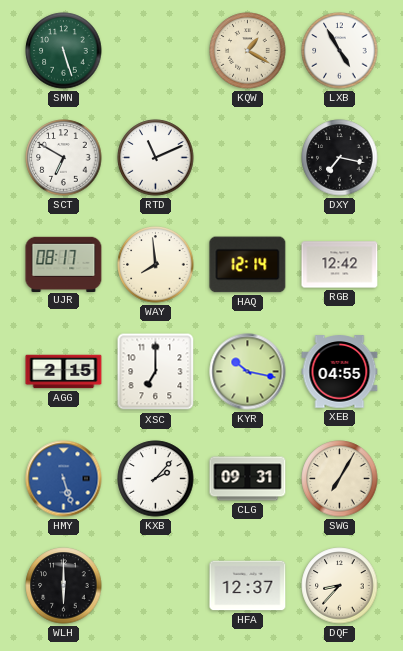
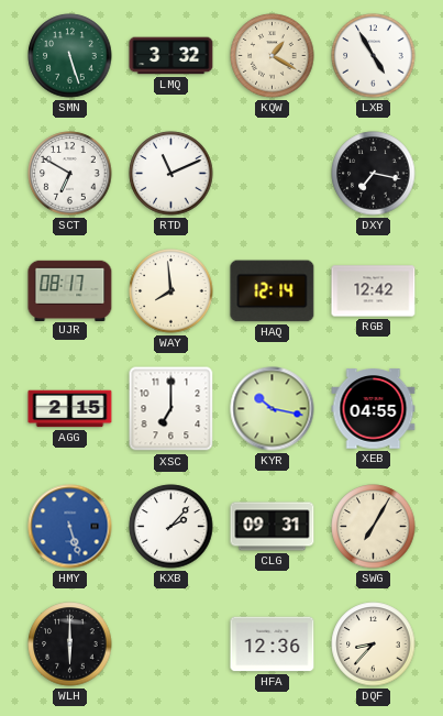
LMQ: none -> 3:32
HFA: 12:37 -> 12:36
